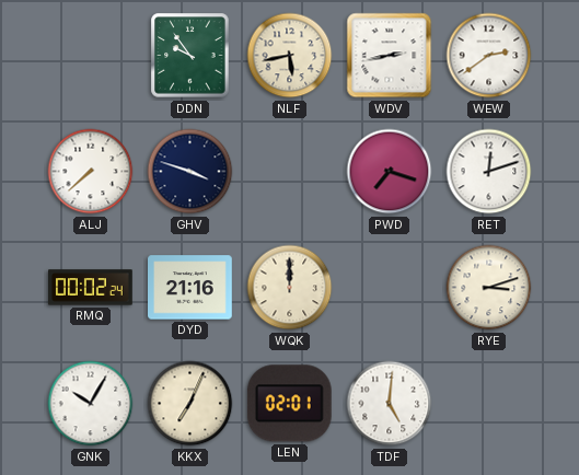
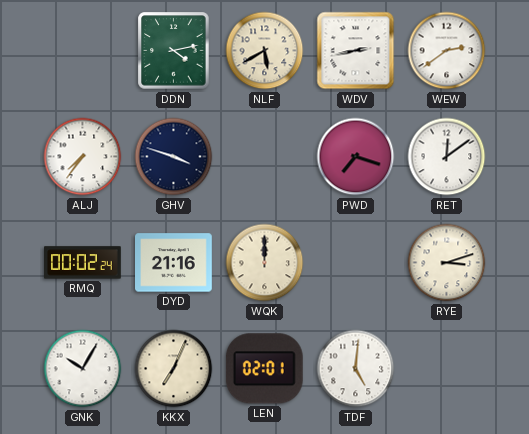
DDN: 9:54 -> 4:13
NLF: 5:43 -> 5:40
ALJ: 7:38 -> 7:36
RET: 12:12 -> 12:09
